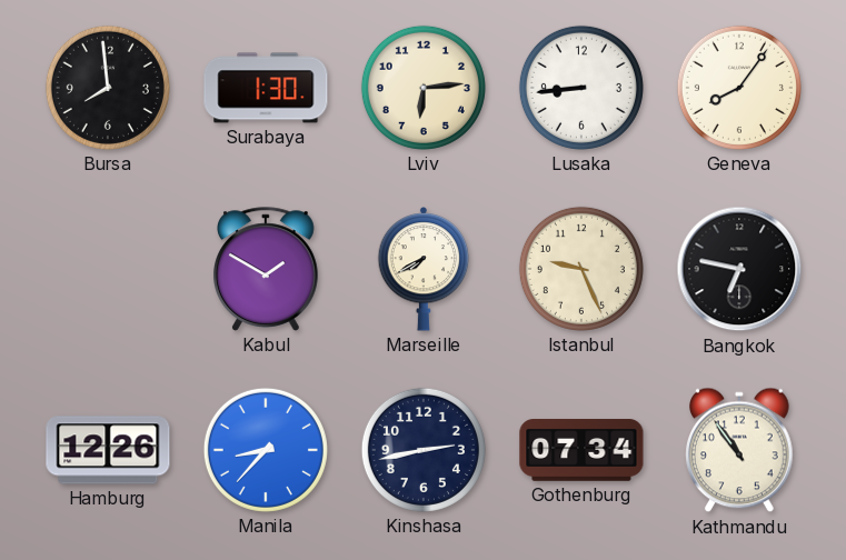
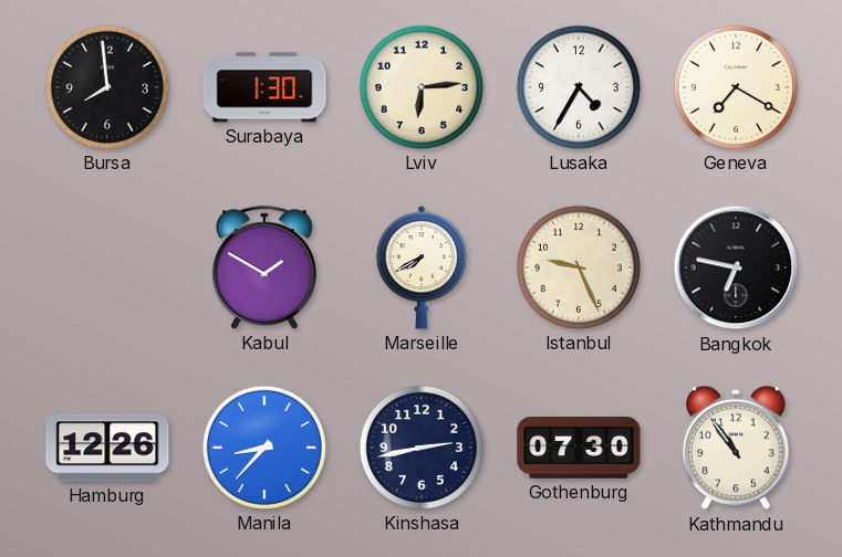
Lusaka: 8:44 -> 4:35
Geneva: 8:06 -> 7:20
Gothenburg: 07:34 -> 07:30
